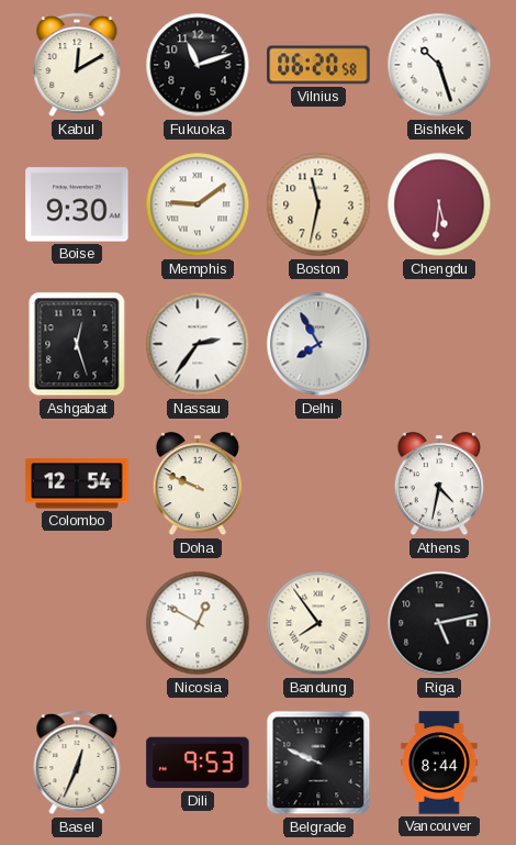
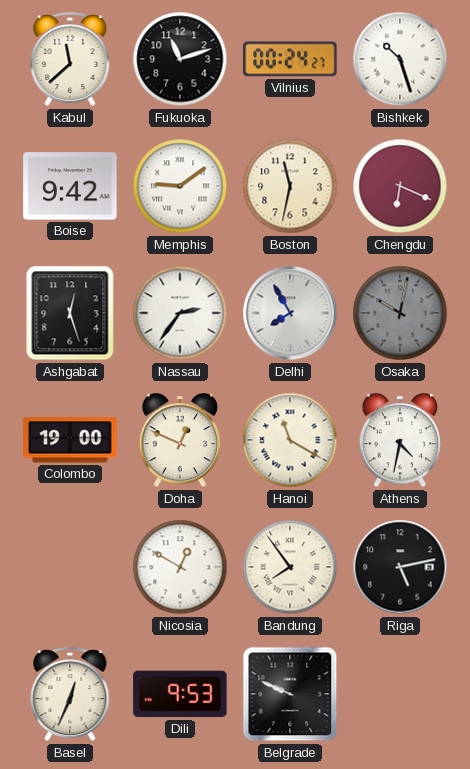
Kabul: 12:10 -> 11:38
Vilnius: 06:20 -> 00:24
Boise: 9:30 -> 9:42
Chengdu: 5:31 -> 6:19
Osaka: none -> 10:02
Colombo: 12:54 -> 19:00
Doha: 9:49 -> 12:49
Hanoi: none -> 11:20
Vancouver: 8:44 -> none
